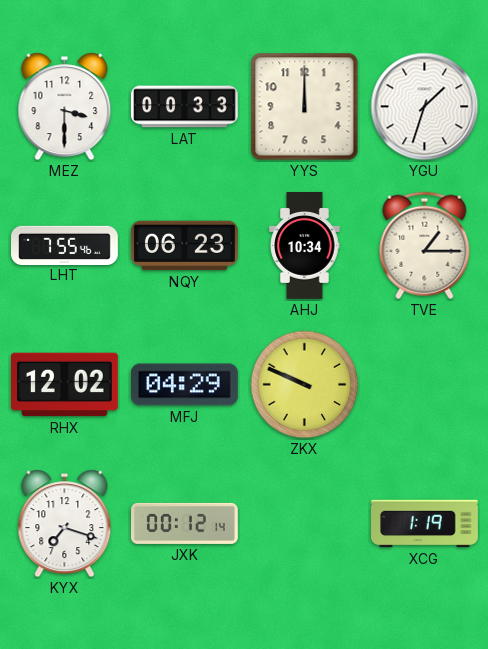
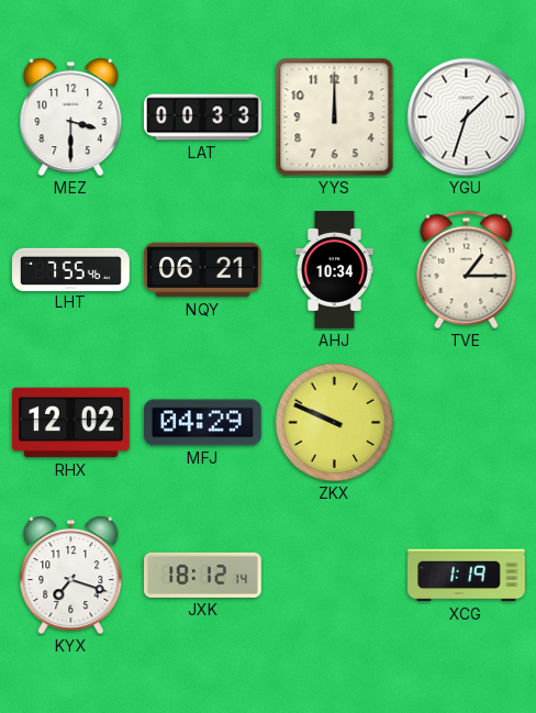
NQY: 06:23 -> 06:21
JXK: 00:12 -> 18:12
